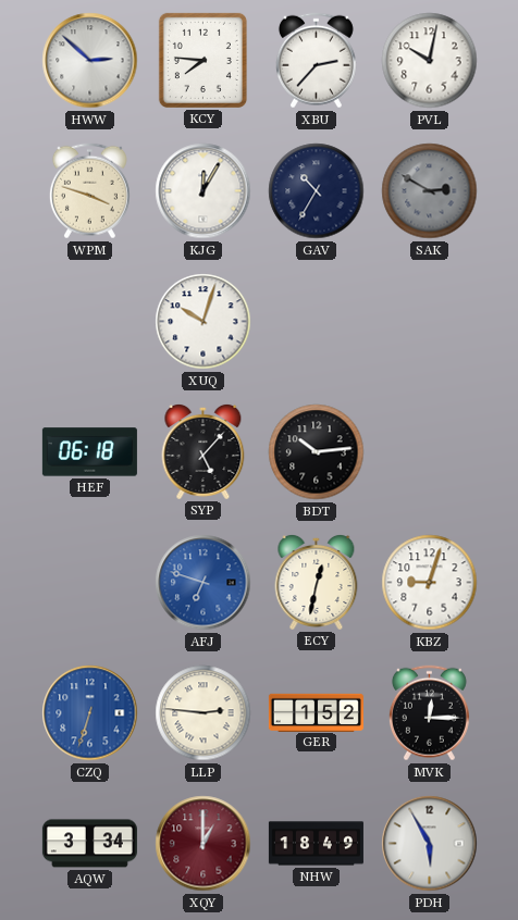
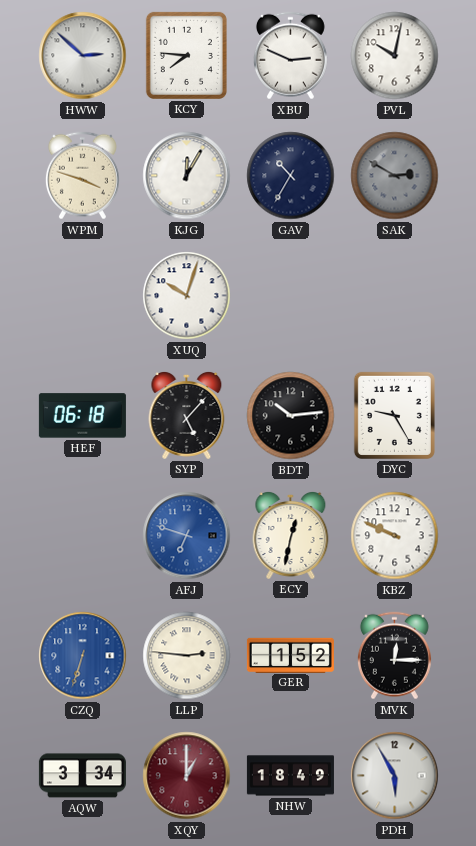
XBU: 2:37 -> 2:49
DYC: none -> 9:25
KBZ: 9:03 -> 9:49
